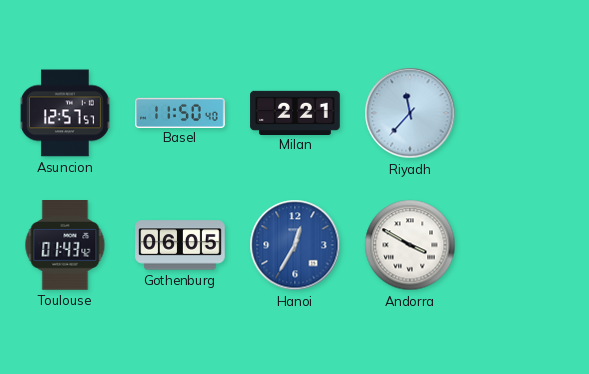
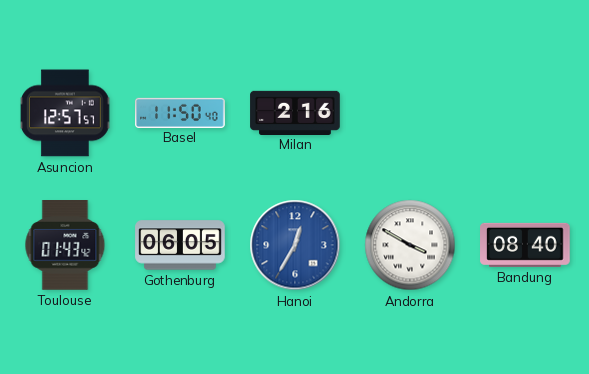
Milan: 2:21 -> 2:16
Riyadh: 11:37 -> none
Bandung: none -> 08:40
